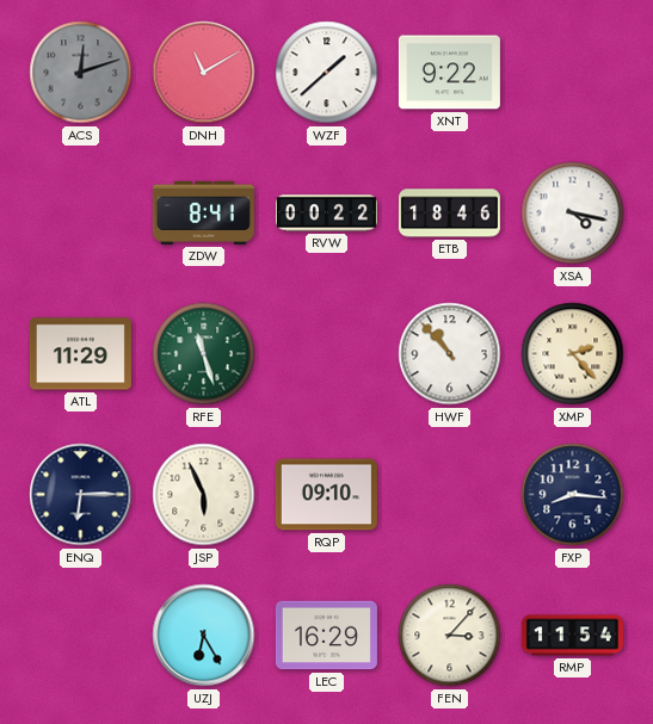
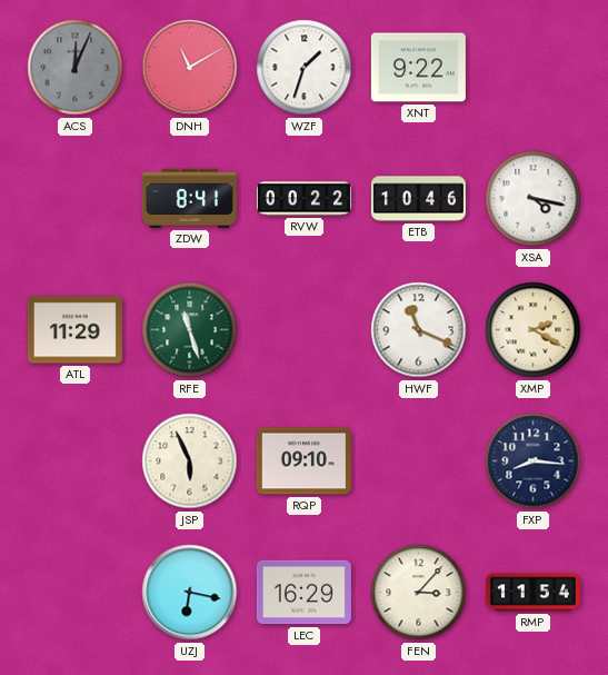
ACS: 12:12 -> 12:04
WZF: 1:38 -> 1:33
ETB: 18:46 -> 10:46
HWF: 10:53 -> 11:19
XMP: 2:23 -> 2:20
ENQ: 6:15 -> none
UZJ: 6:25 -> 6:17
